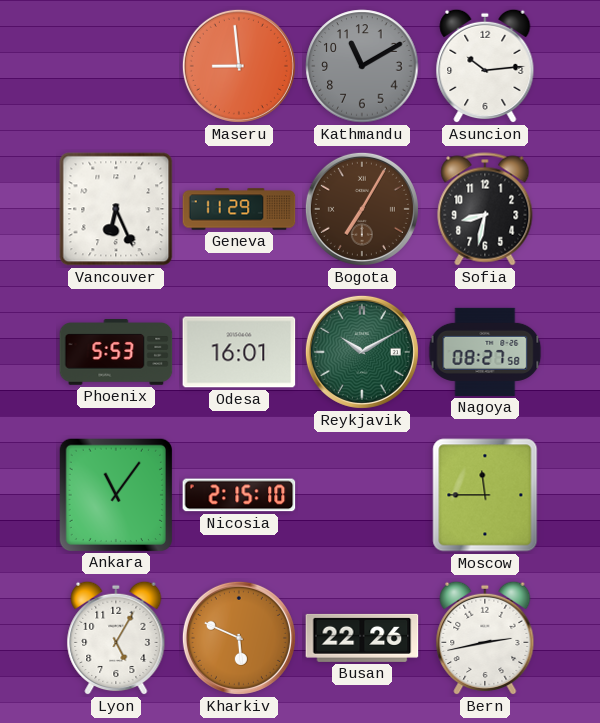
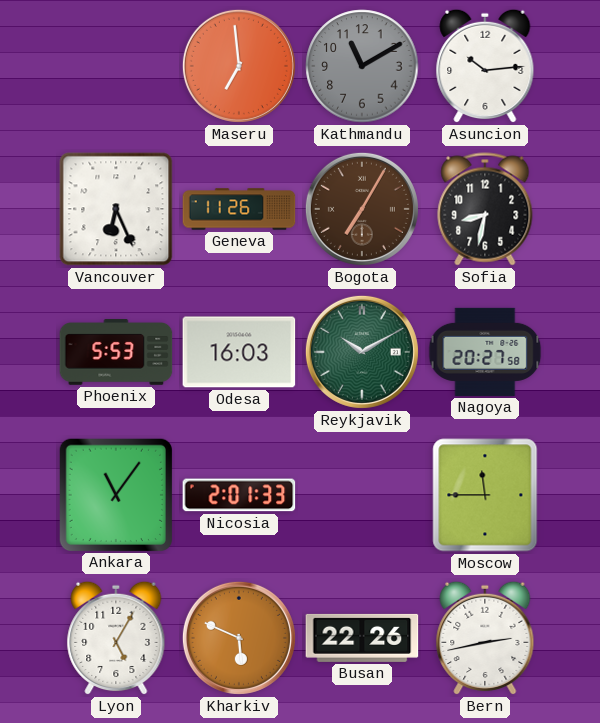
Maseru: 8:59 -> 6:59
Geneva: 11:29 -> 11:26
Odesa: 16:01 -> 16:03
Nagoya: 08:27 -> 20:27
Nicosia: 2:15 -> 2:01
